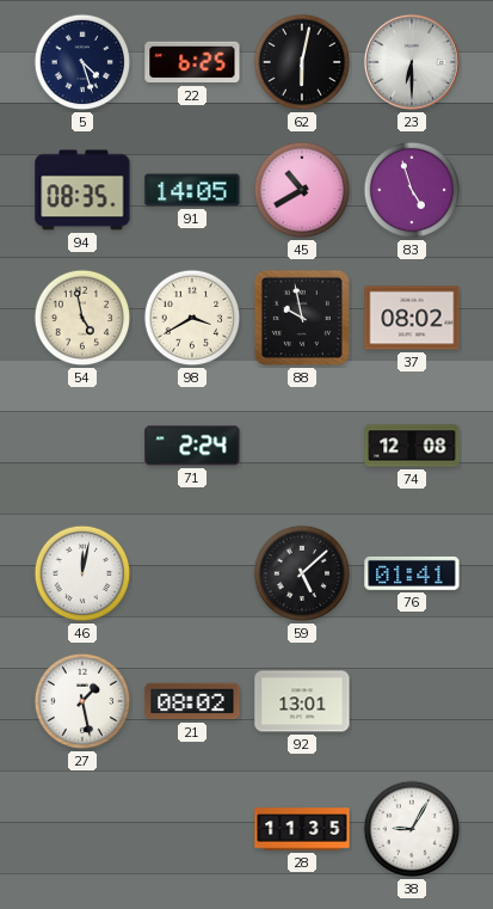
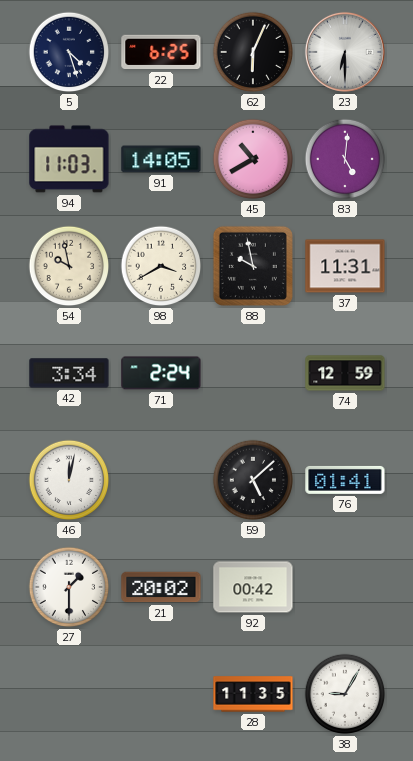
62: 6:02 -> 6:04
94: 08:35 -> 11:03
83: 4:57 -> 5:01
54: 4:58 -> 9:58
37: 08:02 -> 11:31
42: none -> 3:34
74: 12:08 -> 12:59
27: 1:28 -> 1:30
21: 08:02 -> 20:02
92: 13:01 -> 00:42
